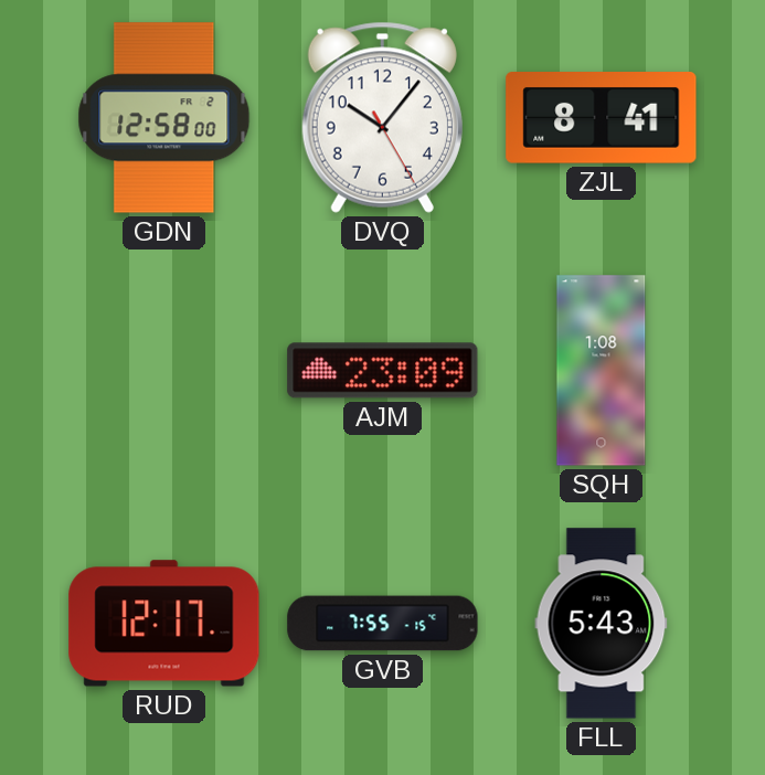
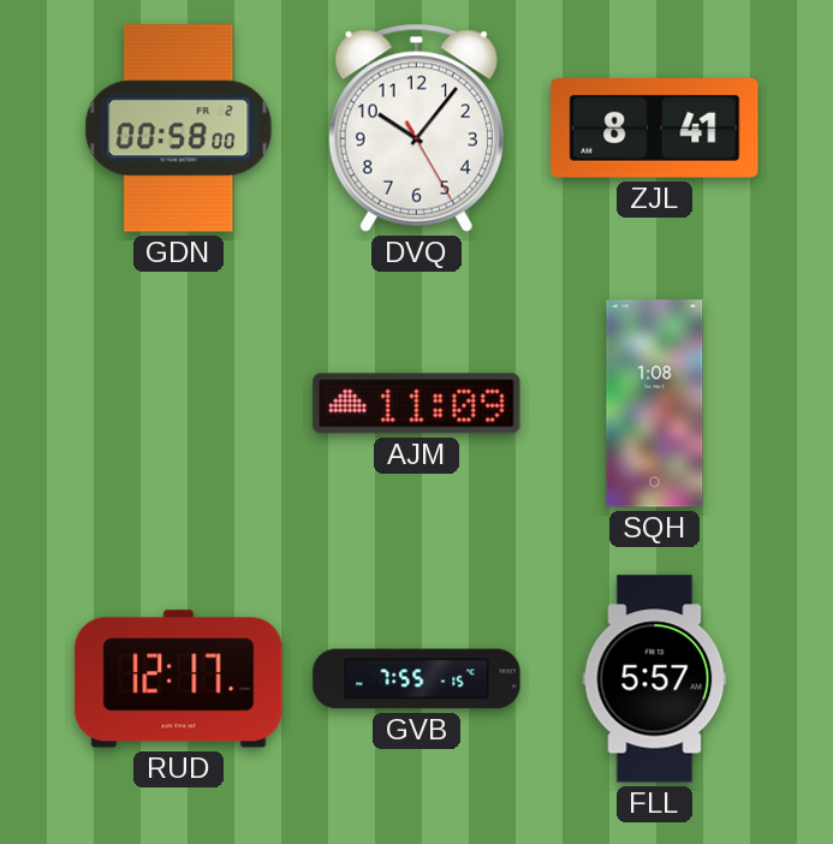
GDN: 12:58 -> 00:58
AJM: 23:09 -> 11:09
FLL: 5:43 -> 5:57
